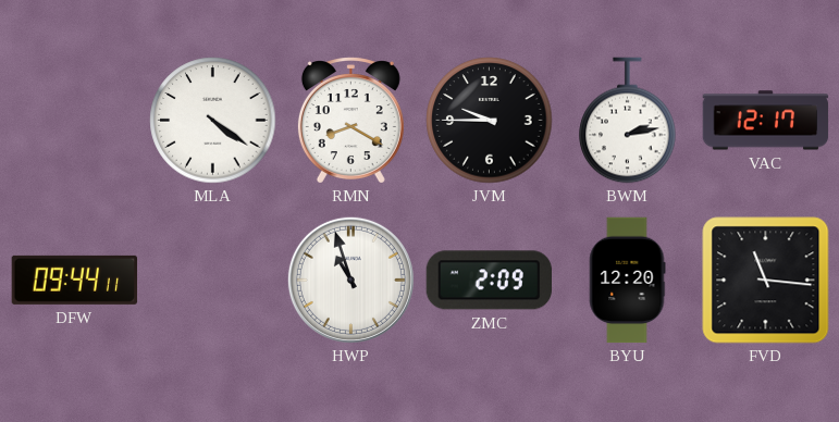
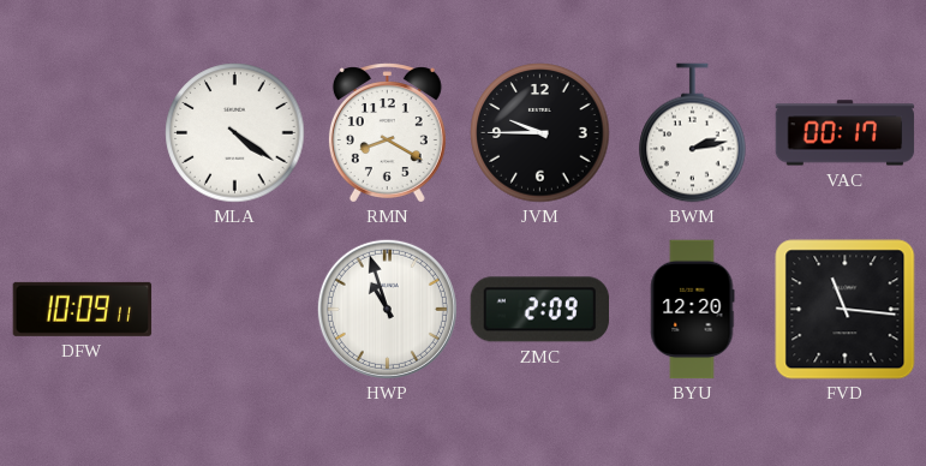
VAC: 12:17 -> 00:17
DFW: 09:44 -> 10:09
